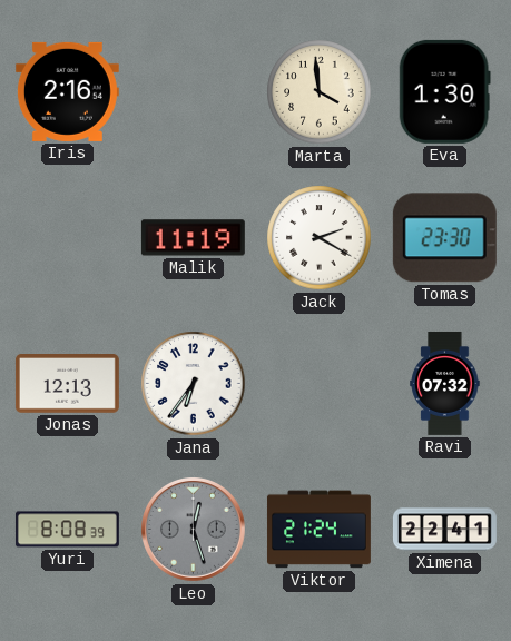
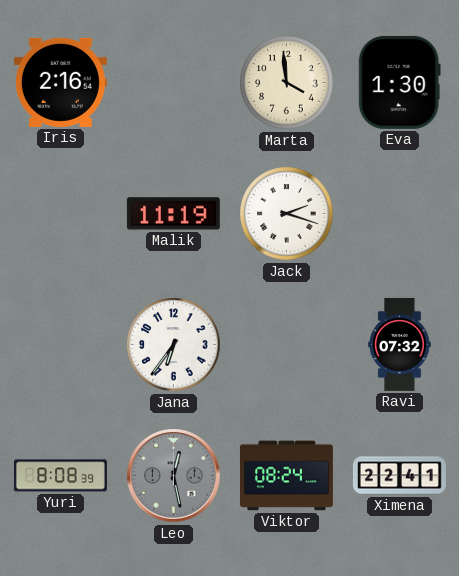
Jack: 2:20 -> 2:18
Tomas: 23:30 -> none
Jonas: 12:13 -> none
Leo: 12:27 -> 12:28
Viktor: 21:24 -> 08:24
